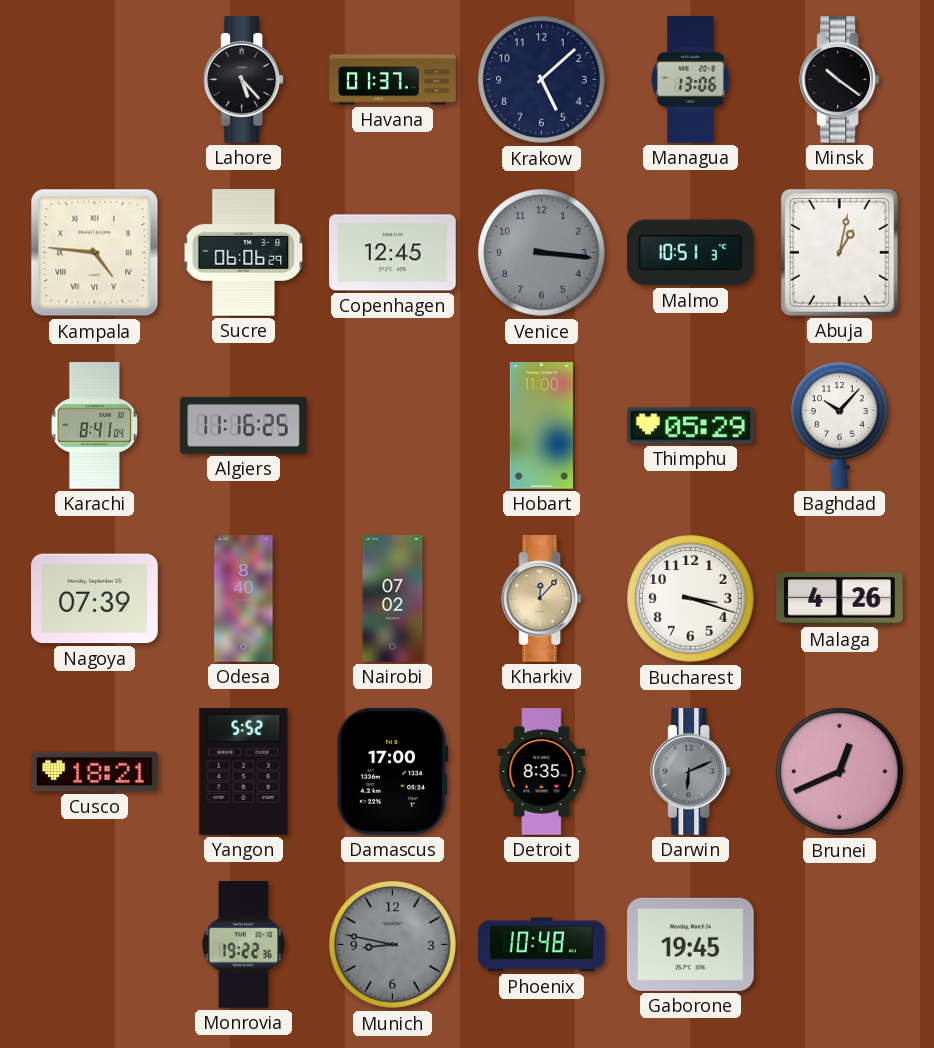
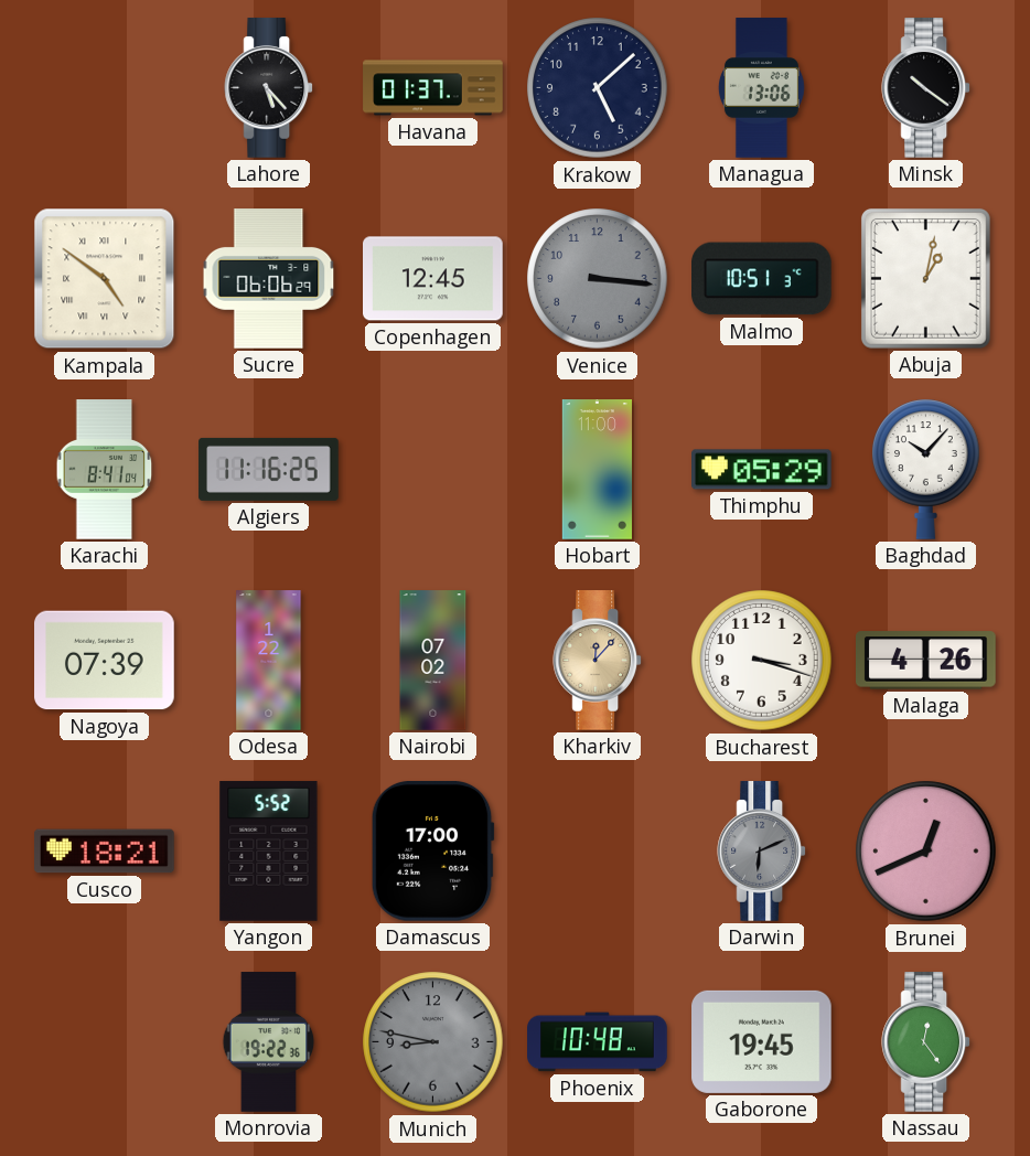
Kampala: 4:46 -> 4:51
Odesa: 8:40 -> 1:22
Detroit: 8:35 -> none
Nassau: none -> 12:24
